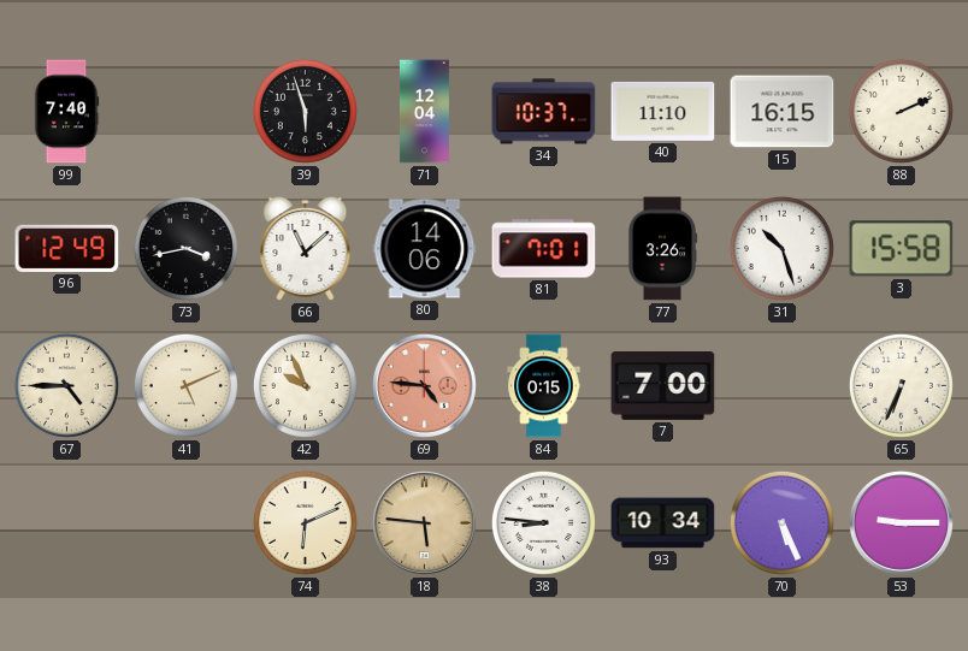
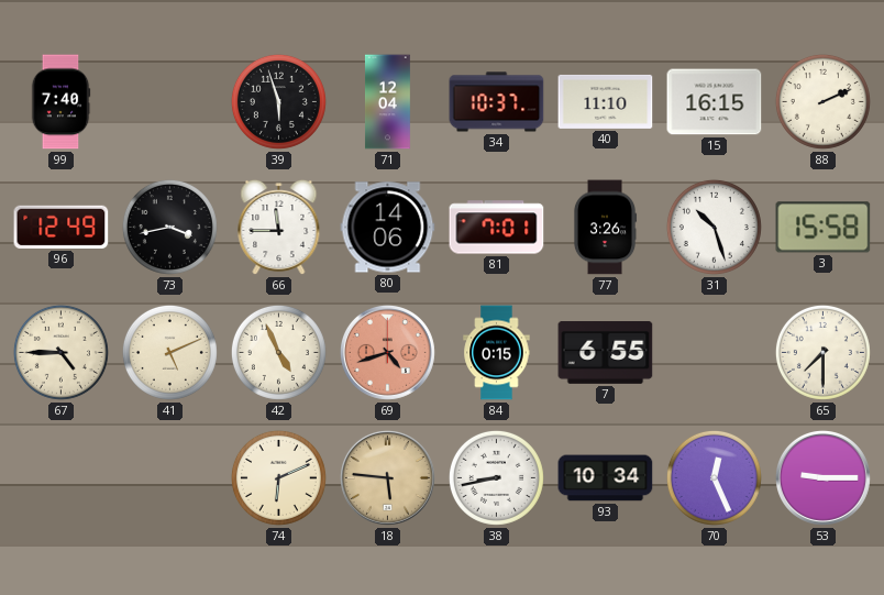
66: 11:08 -> 11:45
42: 9:56 -> 4:56
69: 4:46 -> 4:42
7: 7:00 -> 6:55
65: 6:34 -> 7:30
38: 8:46 -> 8:43
70: 5:26 -> 12:26
